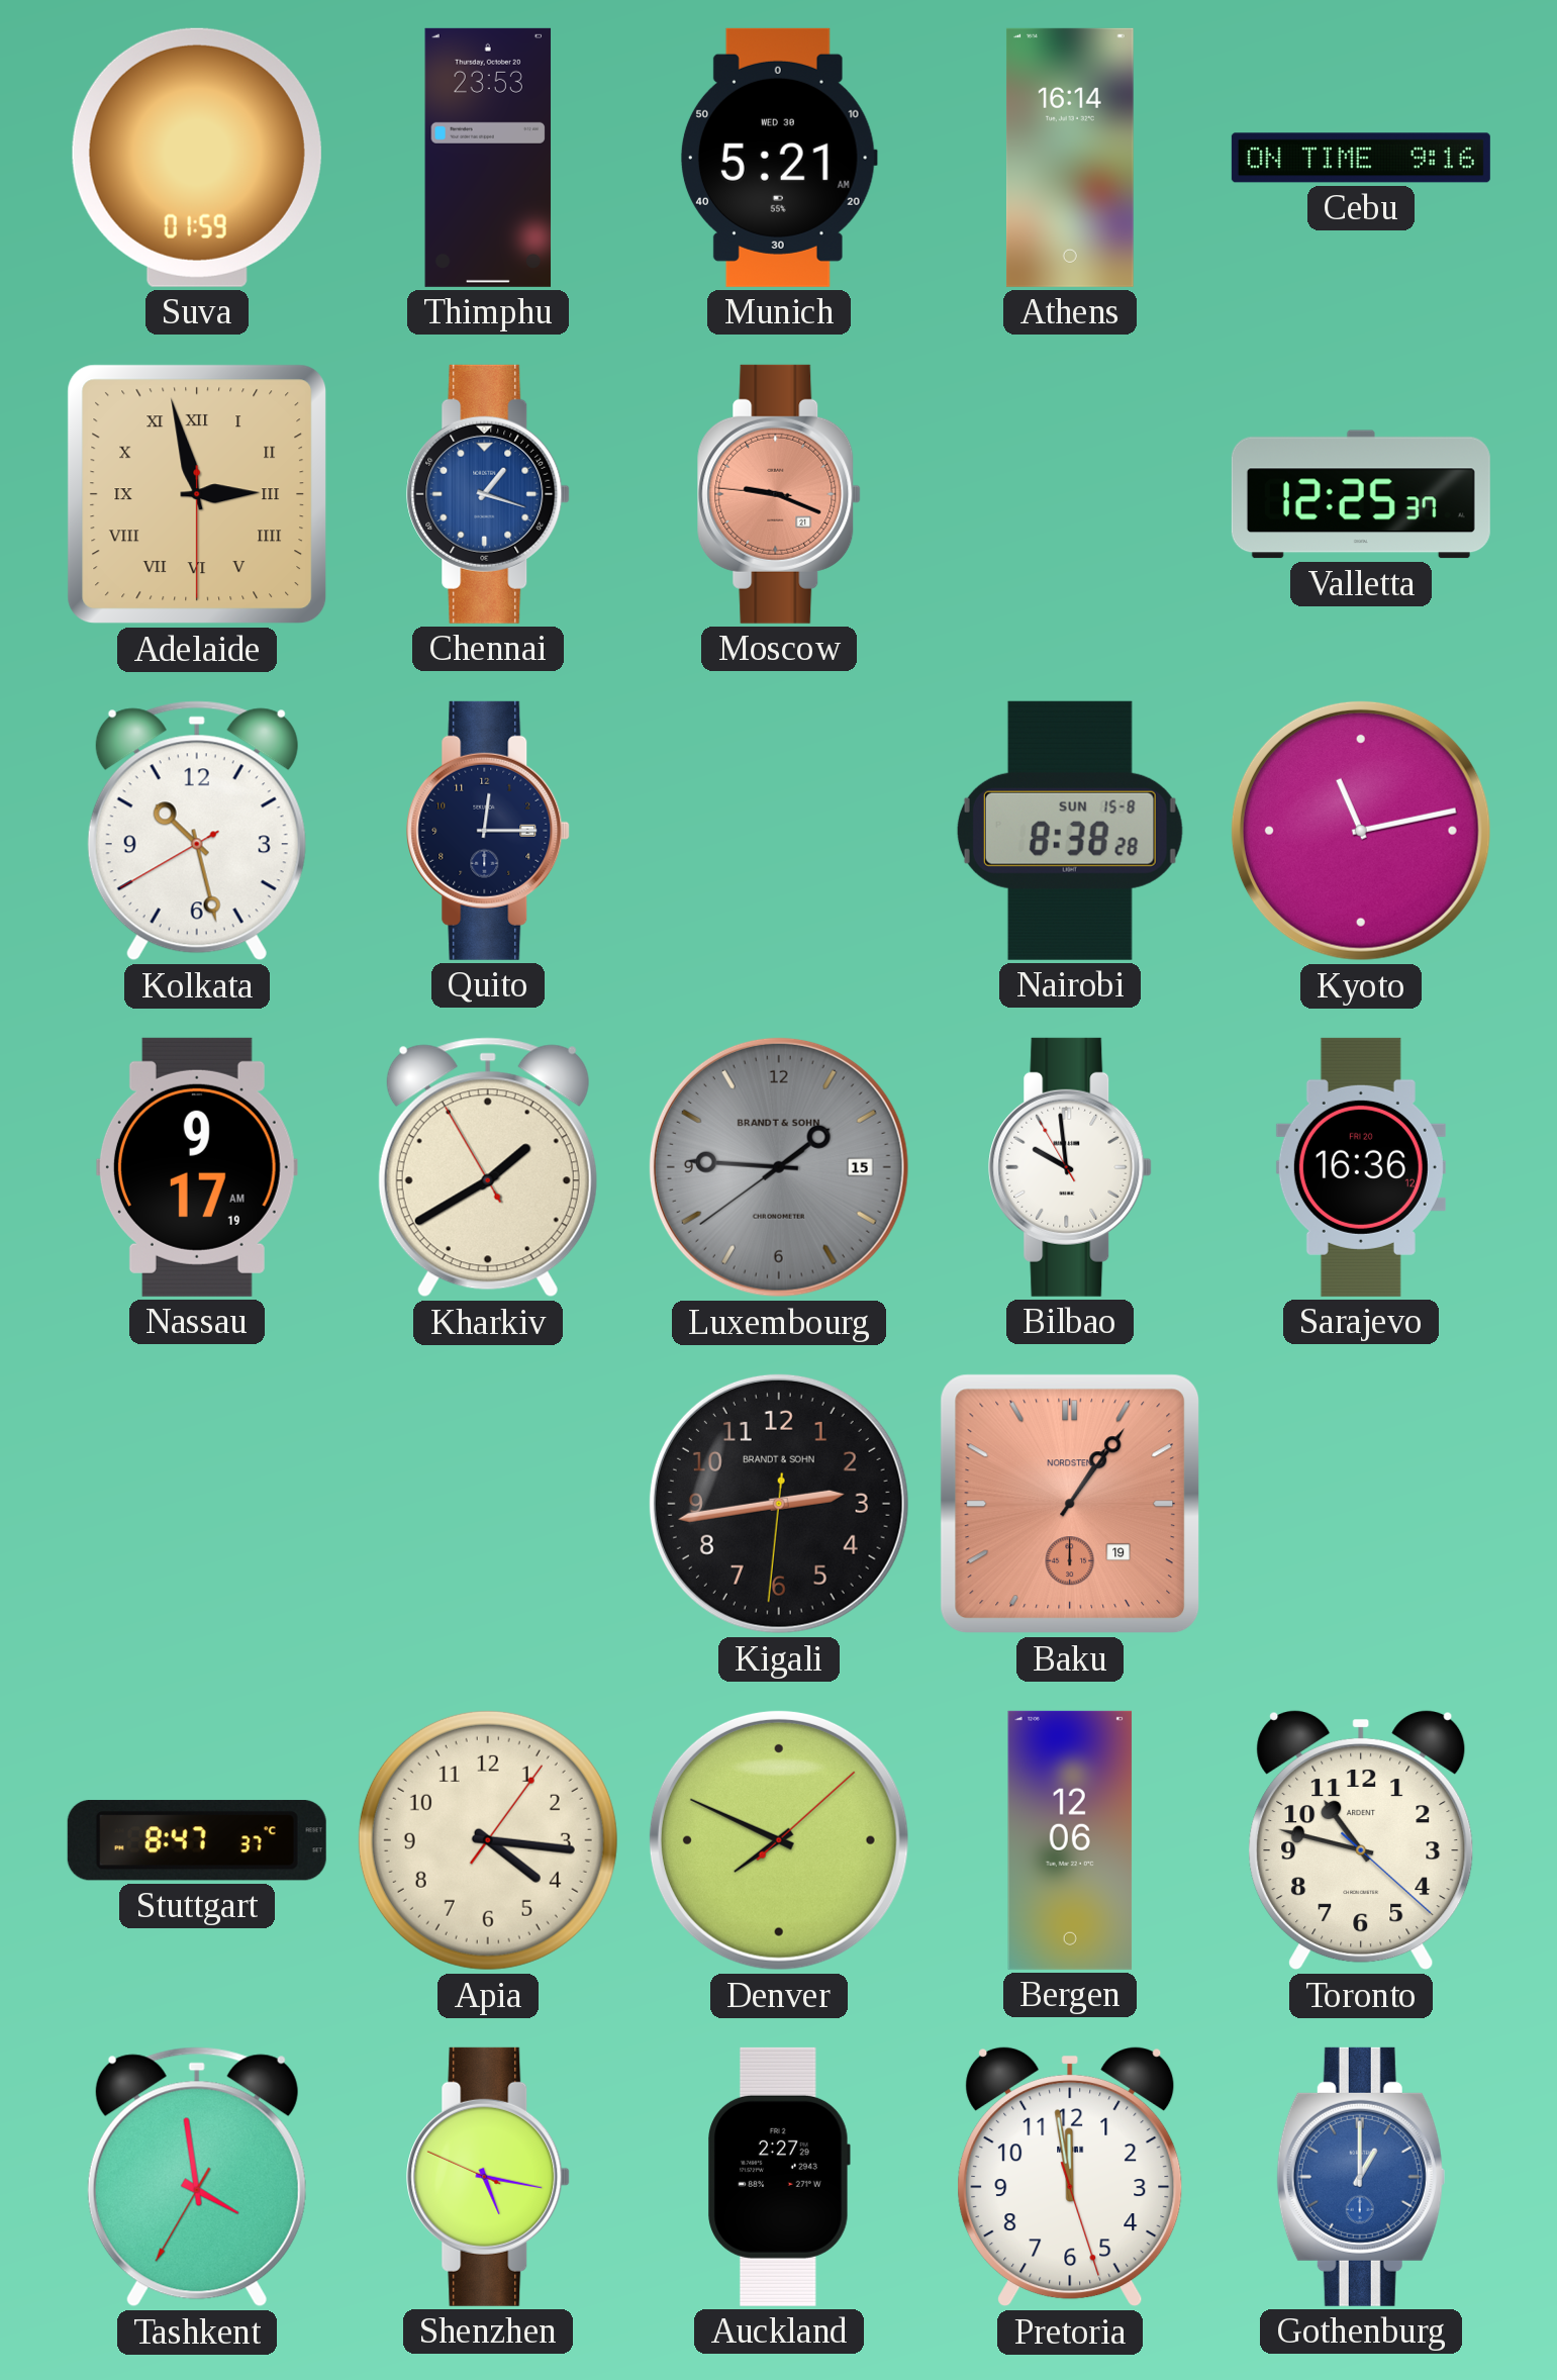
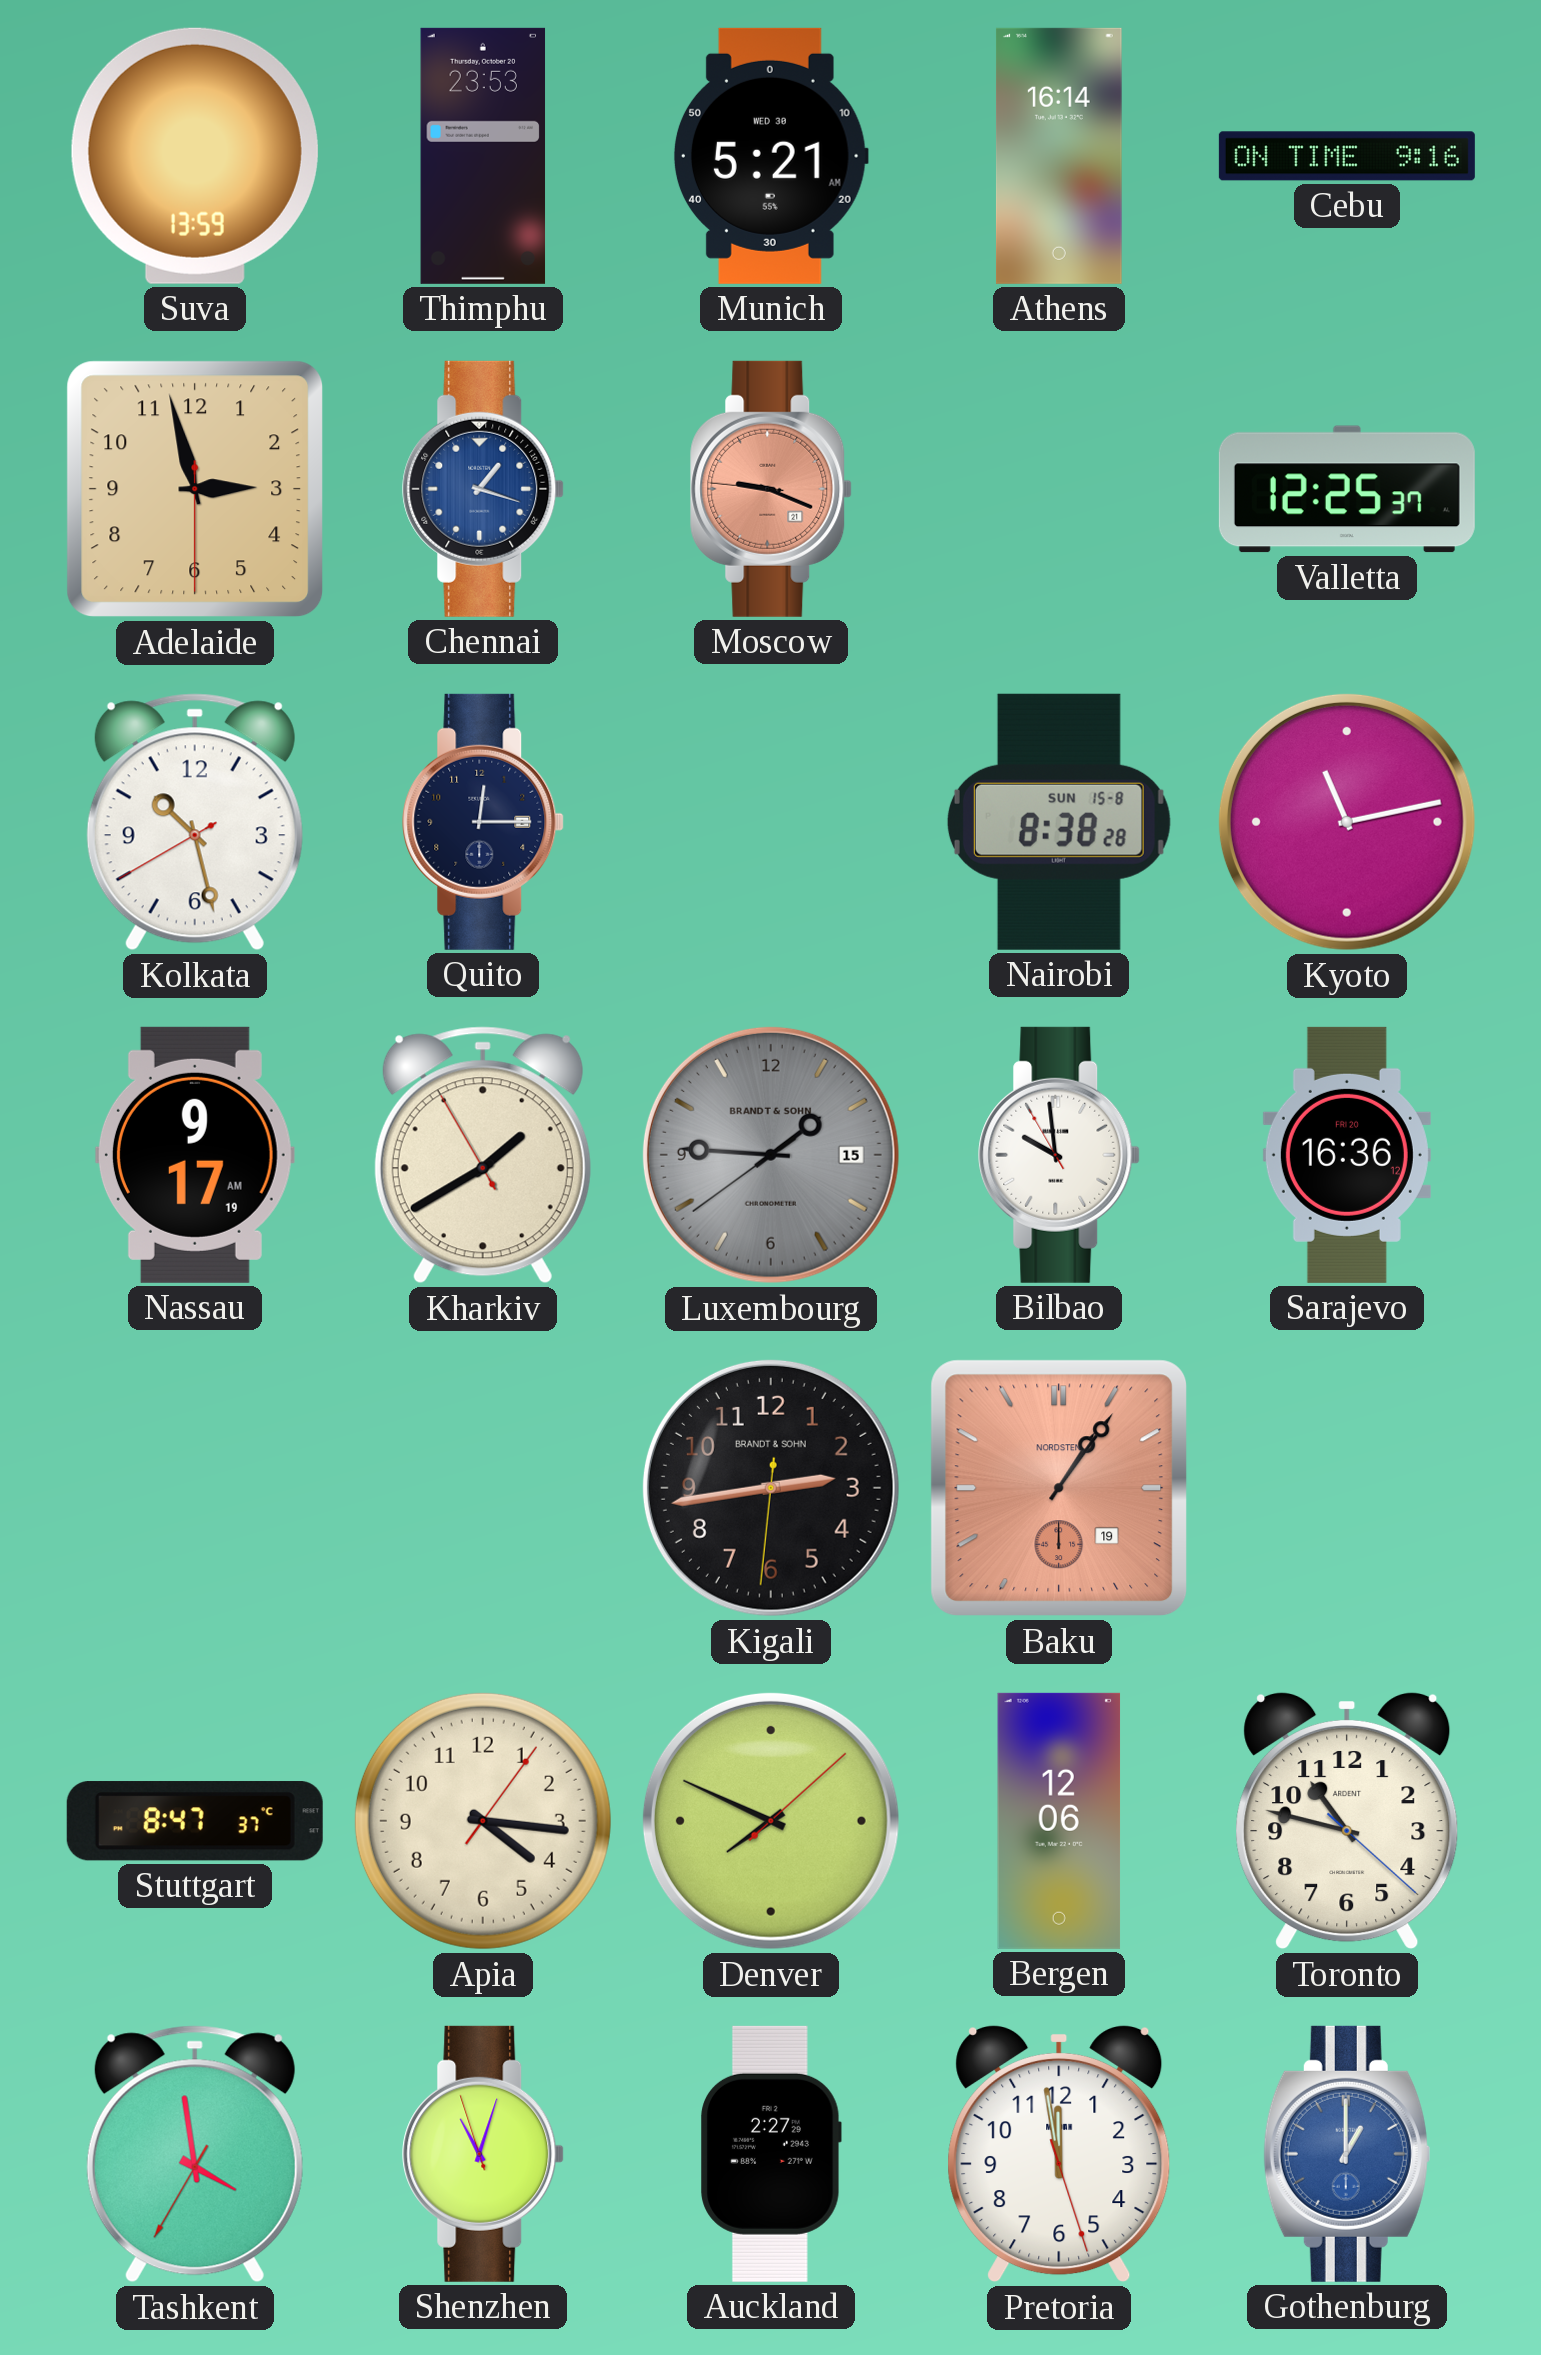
Suva: 01:59 -> 13:59
Adelaide numerals: Roman -> Arabic
Shenzhen: 5:16 -> 11:02
